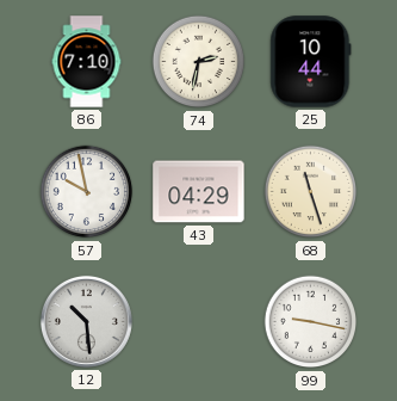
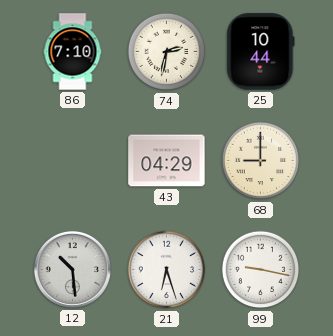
57: 9:58 -> none
68: 11:27 -> 9:00
21: none -> 6:27
